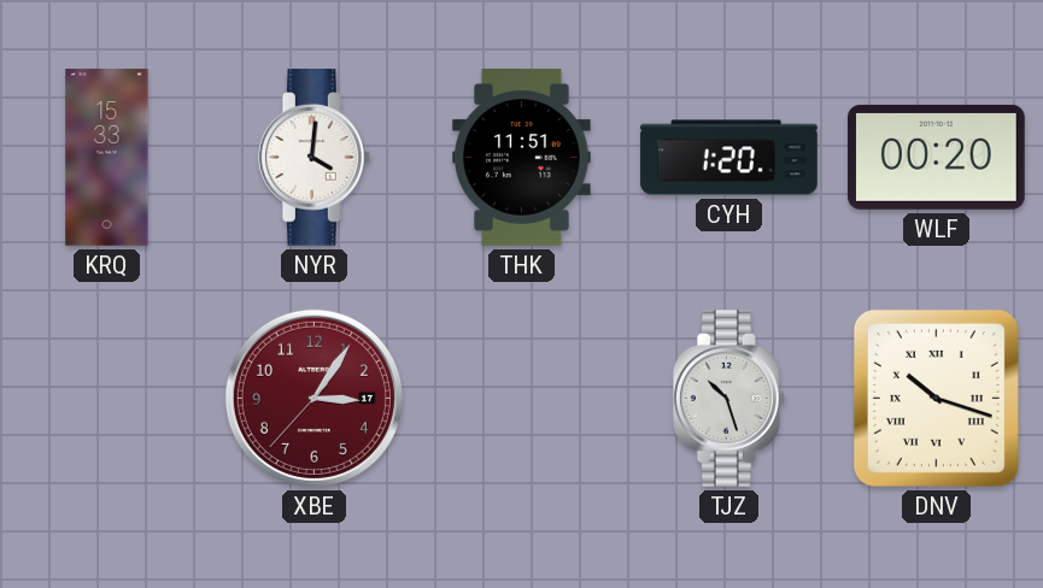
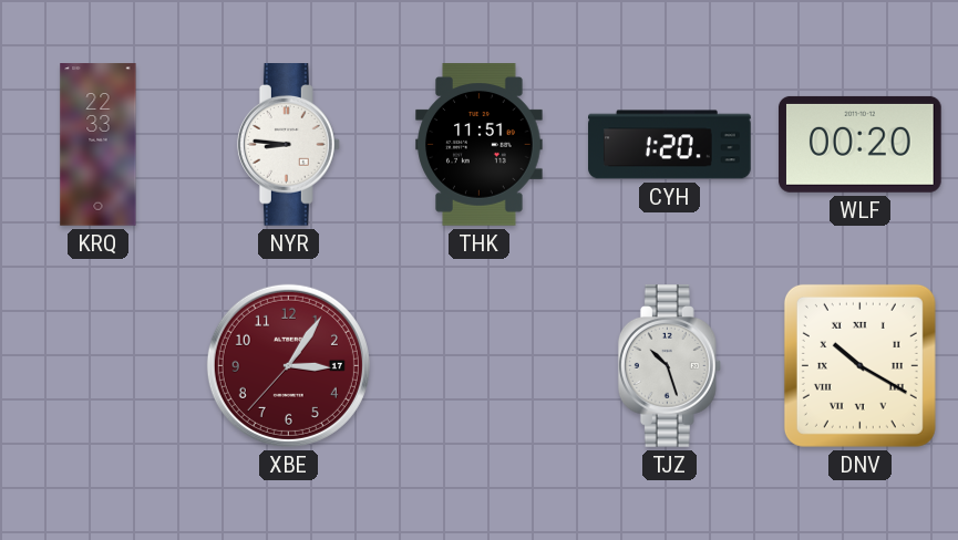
KRQ: 15:33 -> 22:33
NYR: 4:01 -> 8:46
DNV: 10:18 -> 10:20
